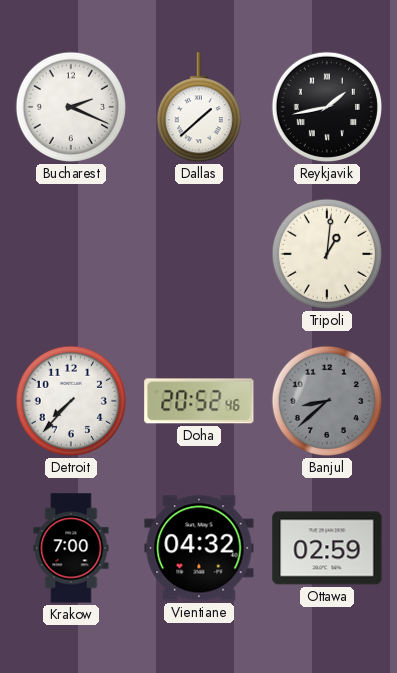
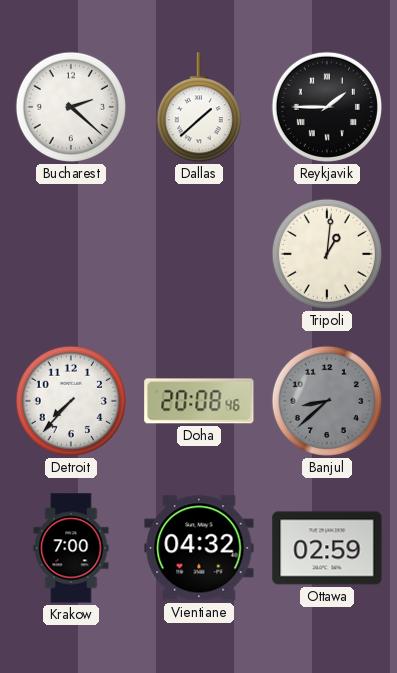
Bucharest: 2:19 -> 2:22
Reykjavik: 1:43 -> 1:45
Doha: 20:52 -> 20:08
